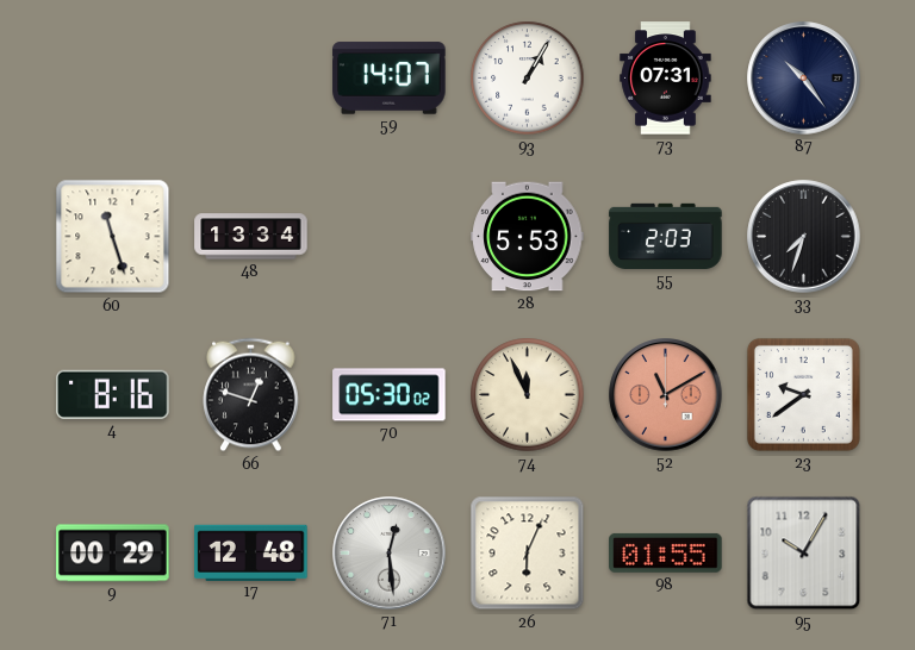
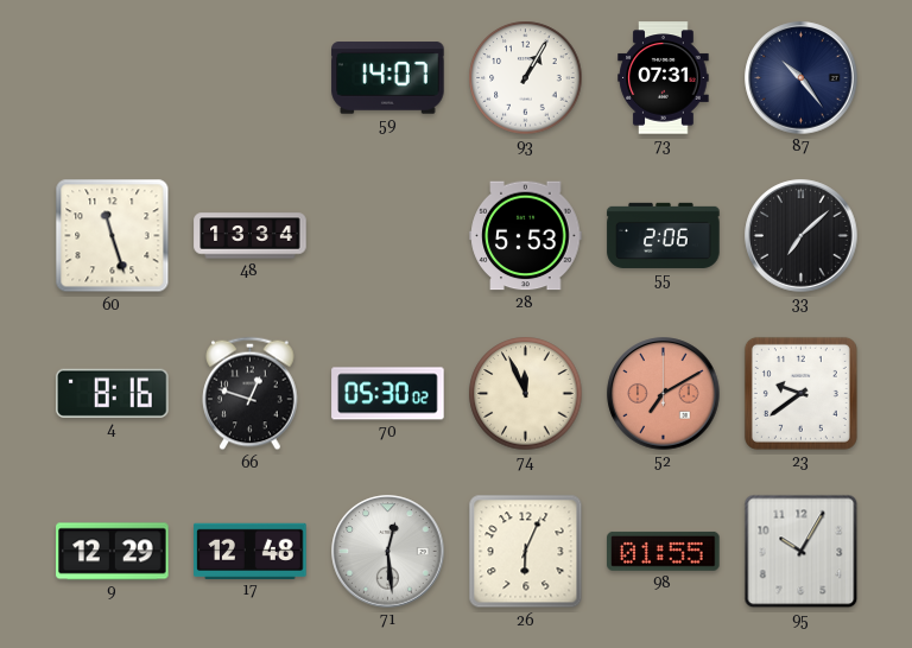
55: 2:03 -> 2:06
33: 7:33 -> 7:08
52: 11:10 -> 7:10
9: 00:29 -> 12:29
